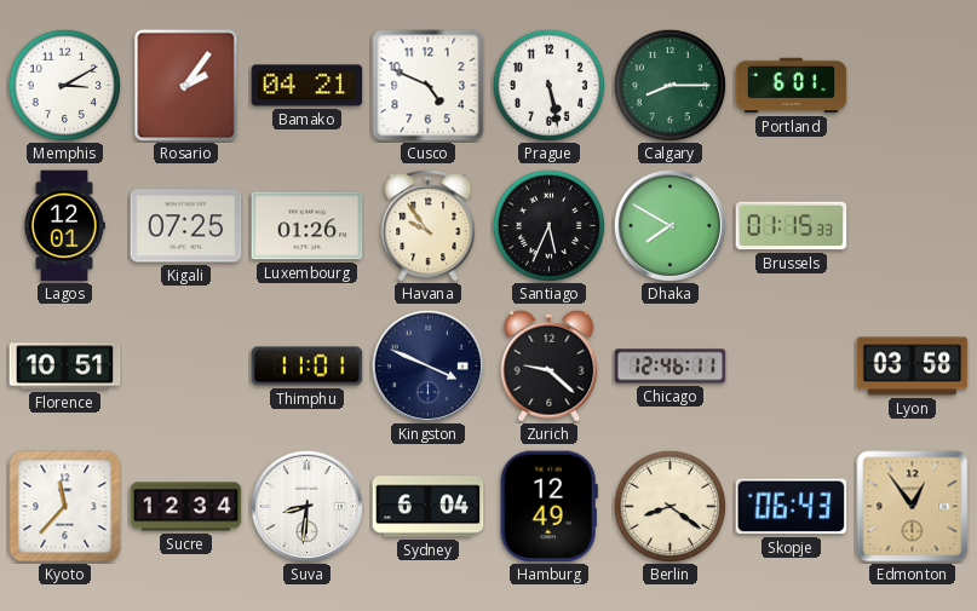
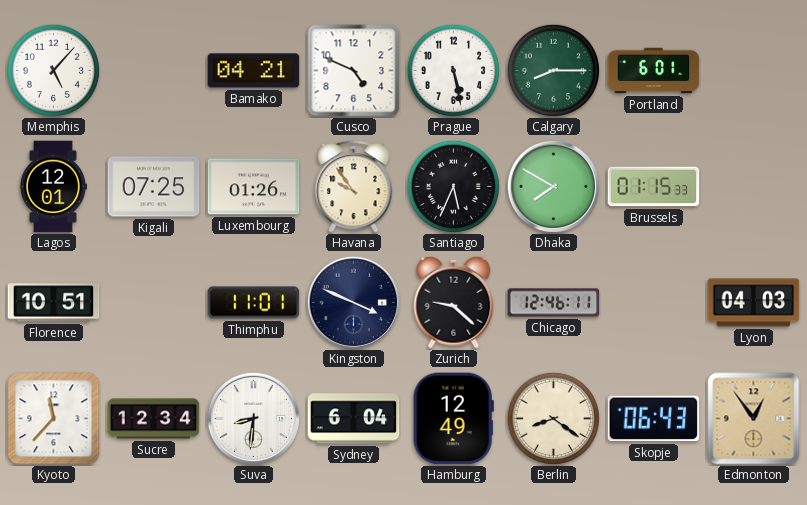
Memphis: 3:10 -> 5:07
Rosario: 2:06 -> none
Lyon: 03:58 -> 04:03
